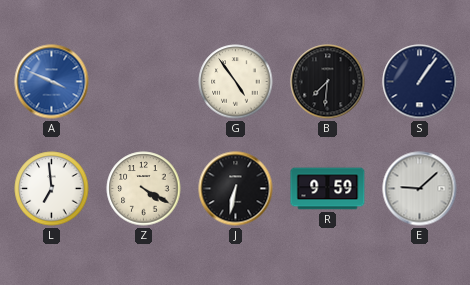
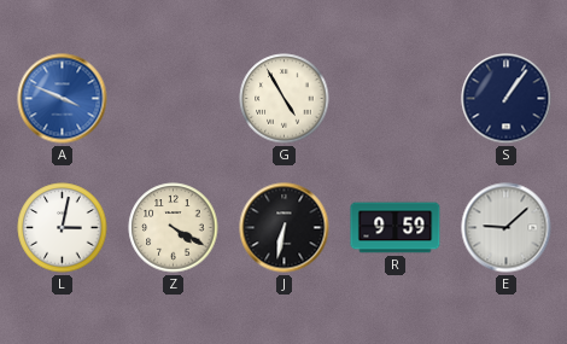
G: 4:54 -> 4:55
B: 7:31 -> none
L: 6:59 -> 3:02
